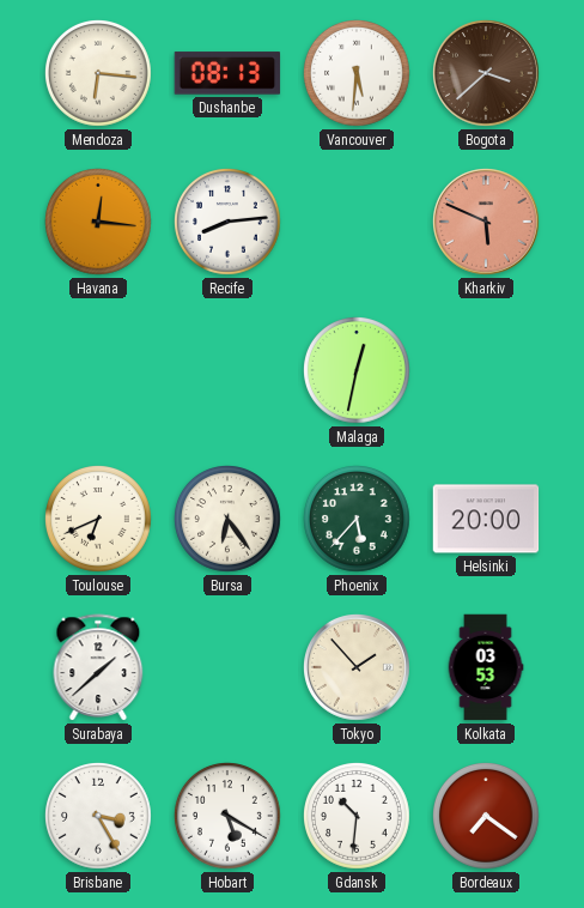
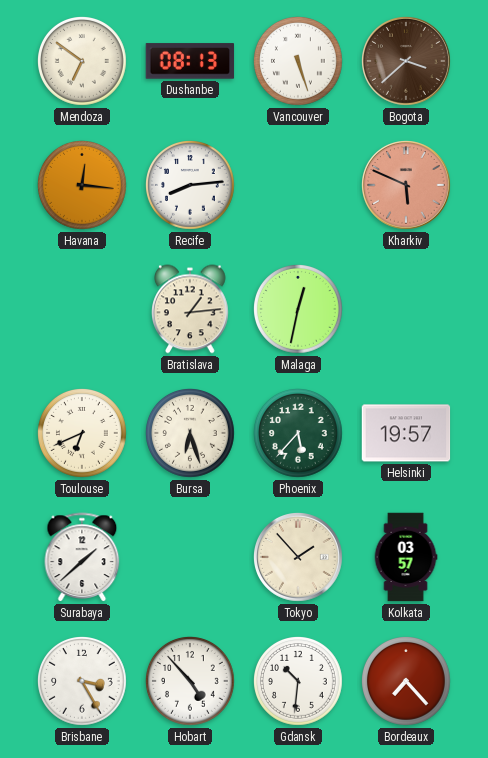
Mendoza: 6:16 -> 6:51
Vancouver: 5:31 -> 5:27
Bratislava: none -> 1:14
Bursa: 6:24 -> 6:27
Helsinki: 20:00 -> 19:57
Kolkata: 03:53 -> 03:57
Hobart: 5:20 -> 4:53
Bordeaux: 7:21 -> 7:23
